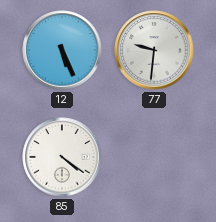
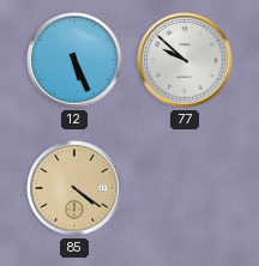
77: 9:31 -> 9:52
85 dial: white -> champagne
